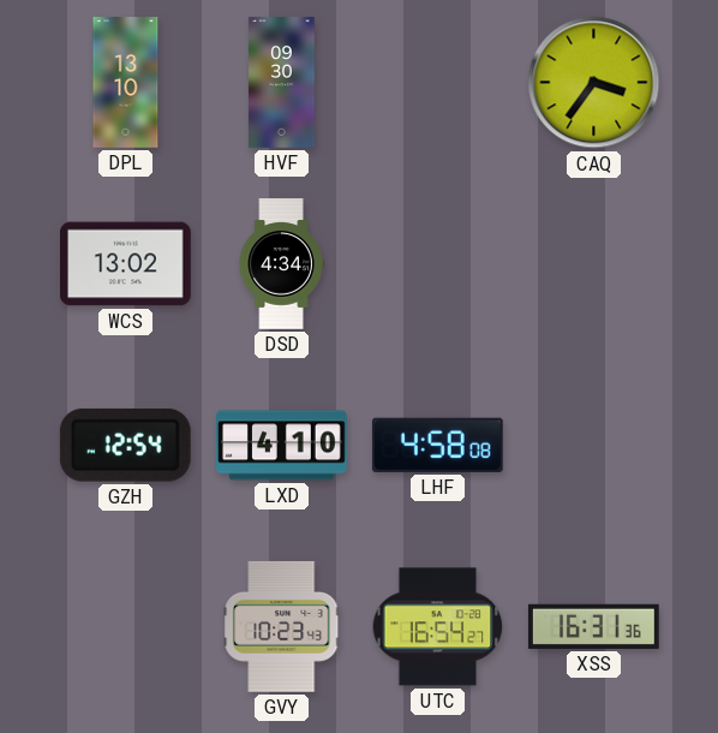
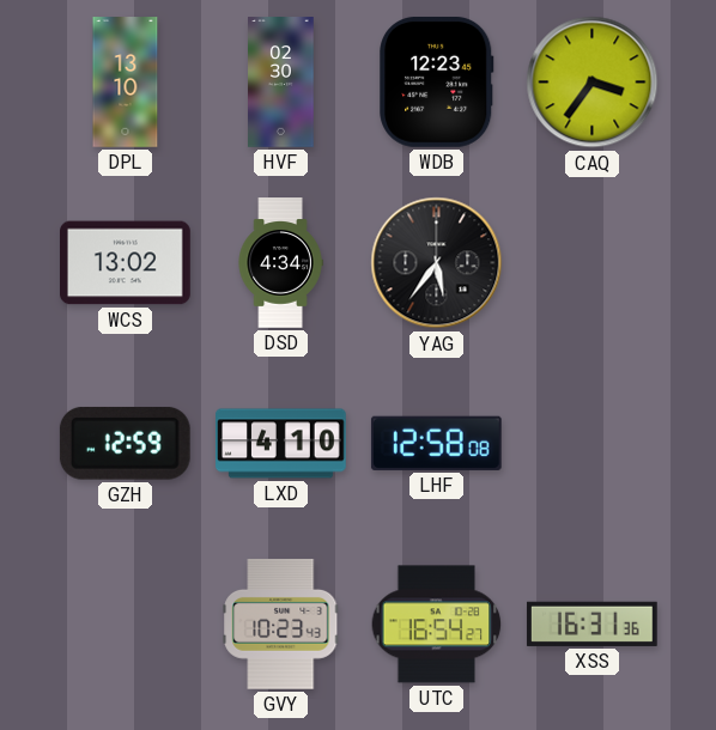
HVF: 09:30 -> 02:30
WDB: none -> 12:23
YAG: none -> 5:36
GZH: 12:54 -> 12:59
LHF: 4:58 -> 12:58
